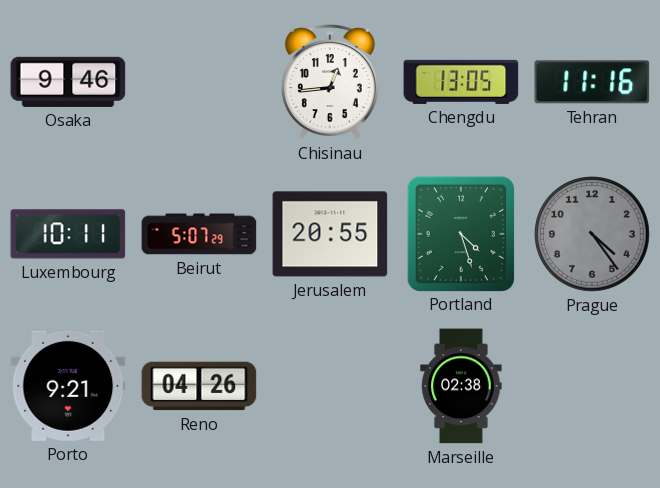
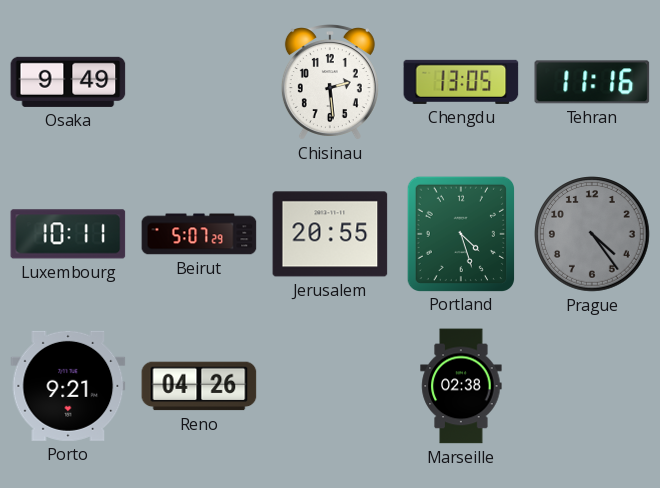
Osaka: 9:46 -> 9:49
Chisinau: 12:44 -> 2:29
